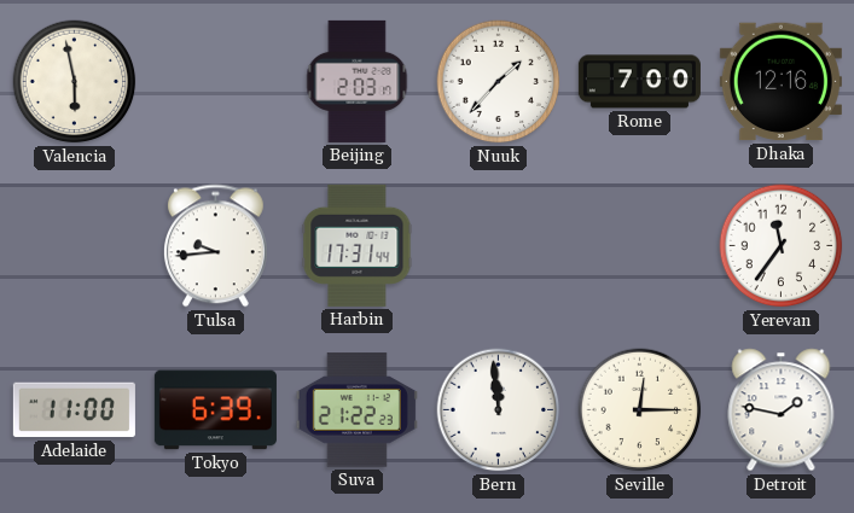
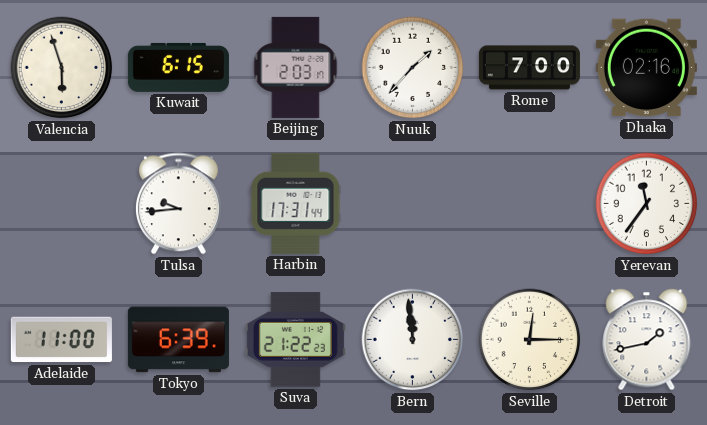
Valencia: 5:58 -> 5:57
Kuwait: none -> 6:15
Dhaka: 12:16 -> 02:16
Detroit: 1:47 -> 1:43
